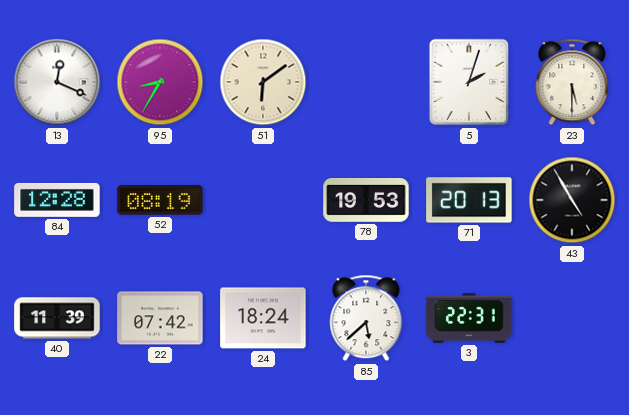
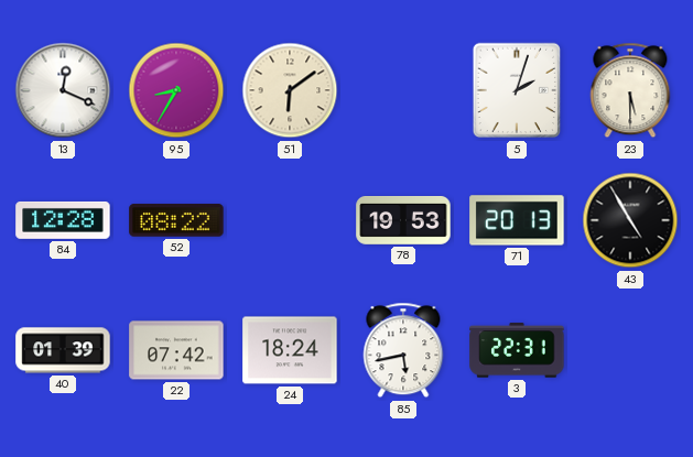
52: 08:19 -> 08:22
40: 11:39 -> 01:39
85: 5:38 -> 5:43
